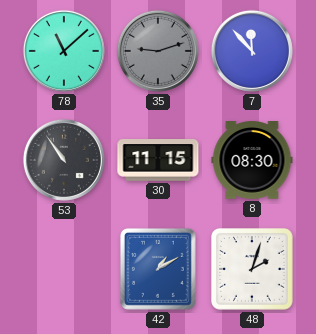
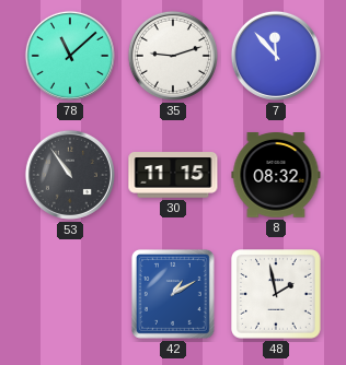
35 dial: grey -> white
8: 08:30 -> 08:32
48: 2:03 -> 1:58
